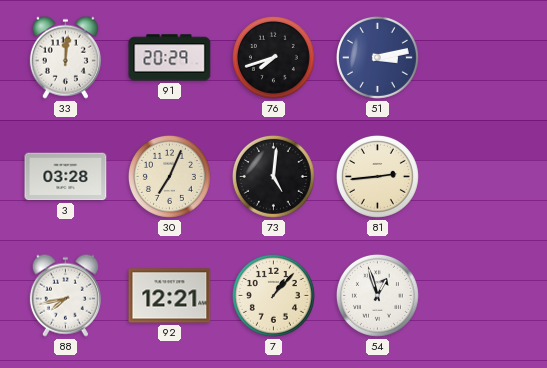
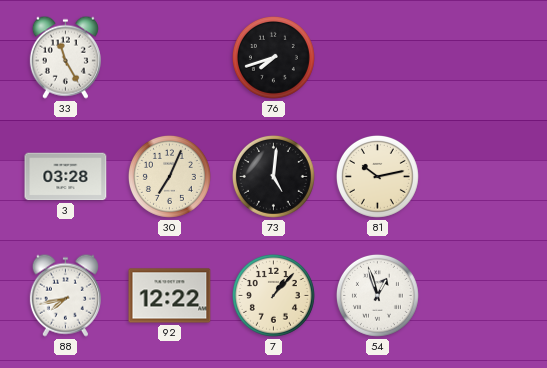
33: 12:01 -> 11:25
91: 20:29 -> none
51: 3:13 -> none
81: 2:44 -> 10:13
92: 12:21 -> 12:22
